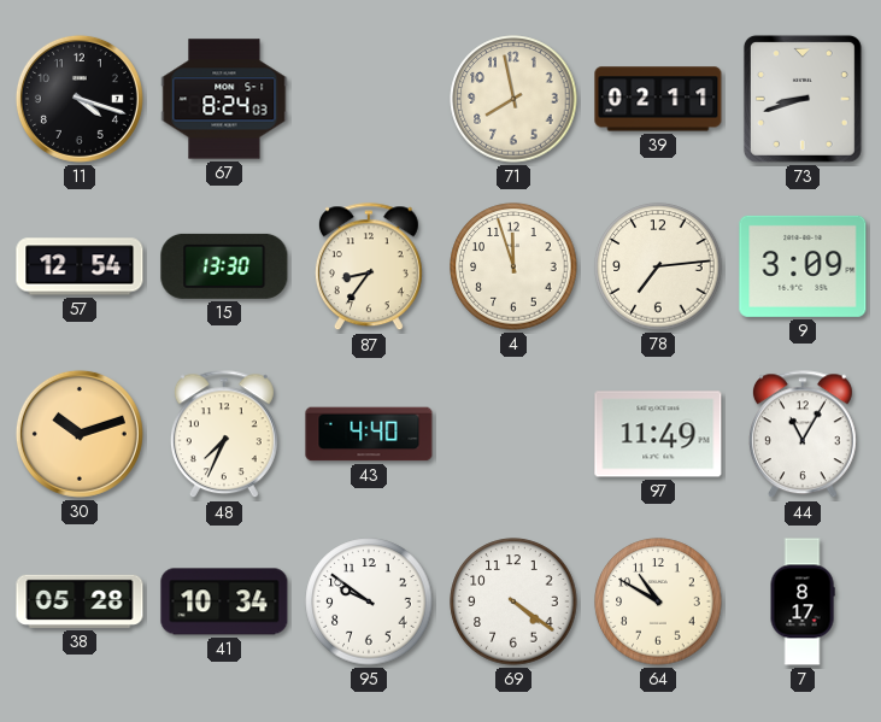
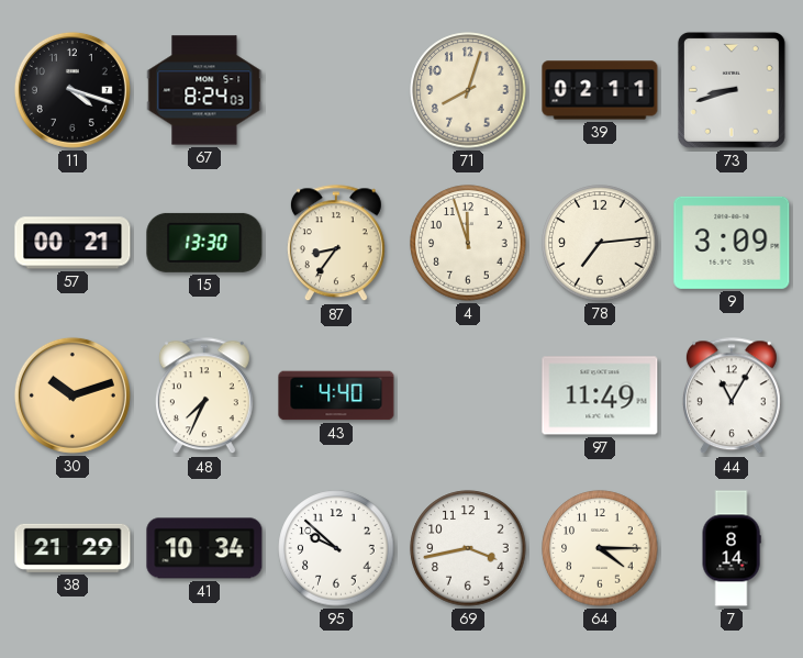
71: 7:58 -> 8:03
57: 12:54 -> 00:21
38: 05:28 -> 21:29
95: 9:51 -> 9:52
69: 4:21 -> 3:43
64: 10:50 -> 4:15
7: 8:17 -> 8:14
